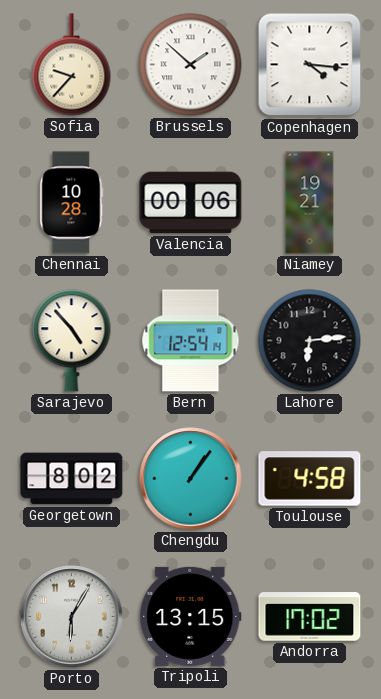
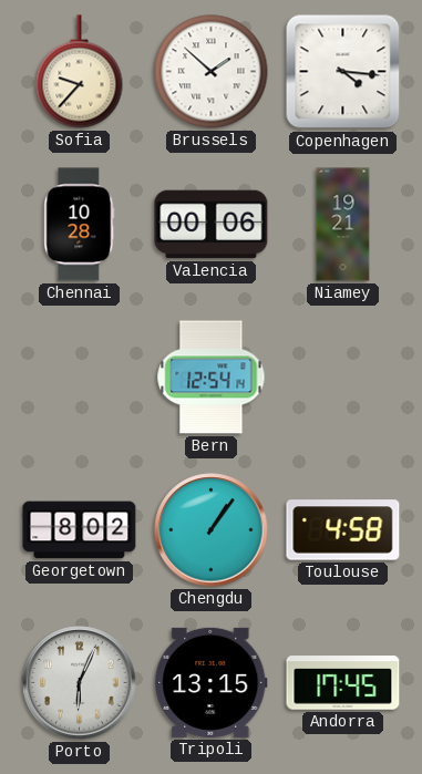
Sarajevo: 4:53 -> none
Lahore: 6:14 -> none
Porto: 6:05 -> 6:04
Andorra: 17:02 -> 17:45
